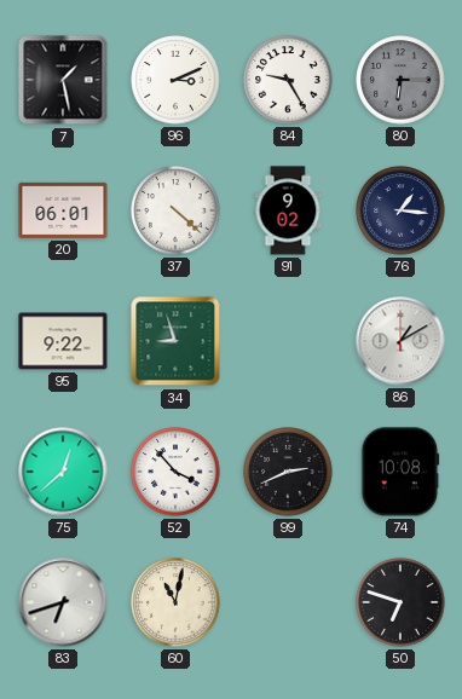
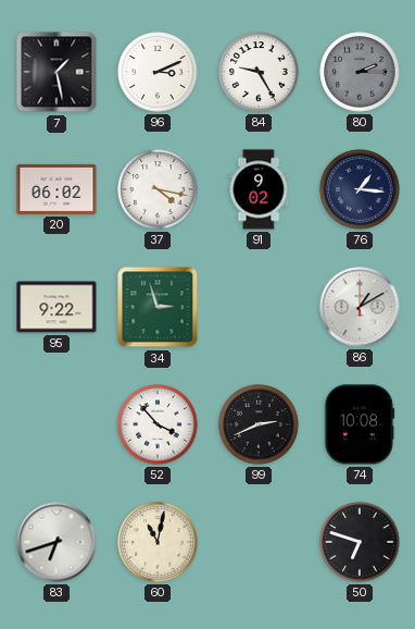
80: 6:15 -> 2:15
20: 06:01 -> 06:02
37: 4:22 -> 4:17
34: 8:57 -> 2:57
75: 12:38 -> none
